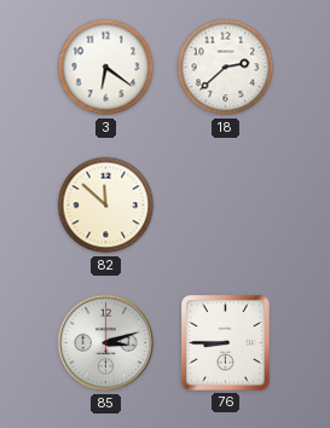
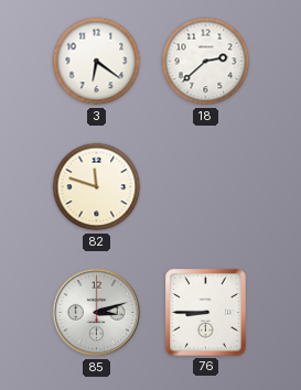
82: 11:52 -> 11:48
